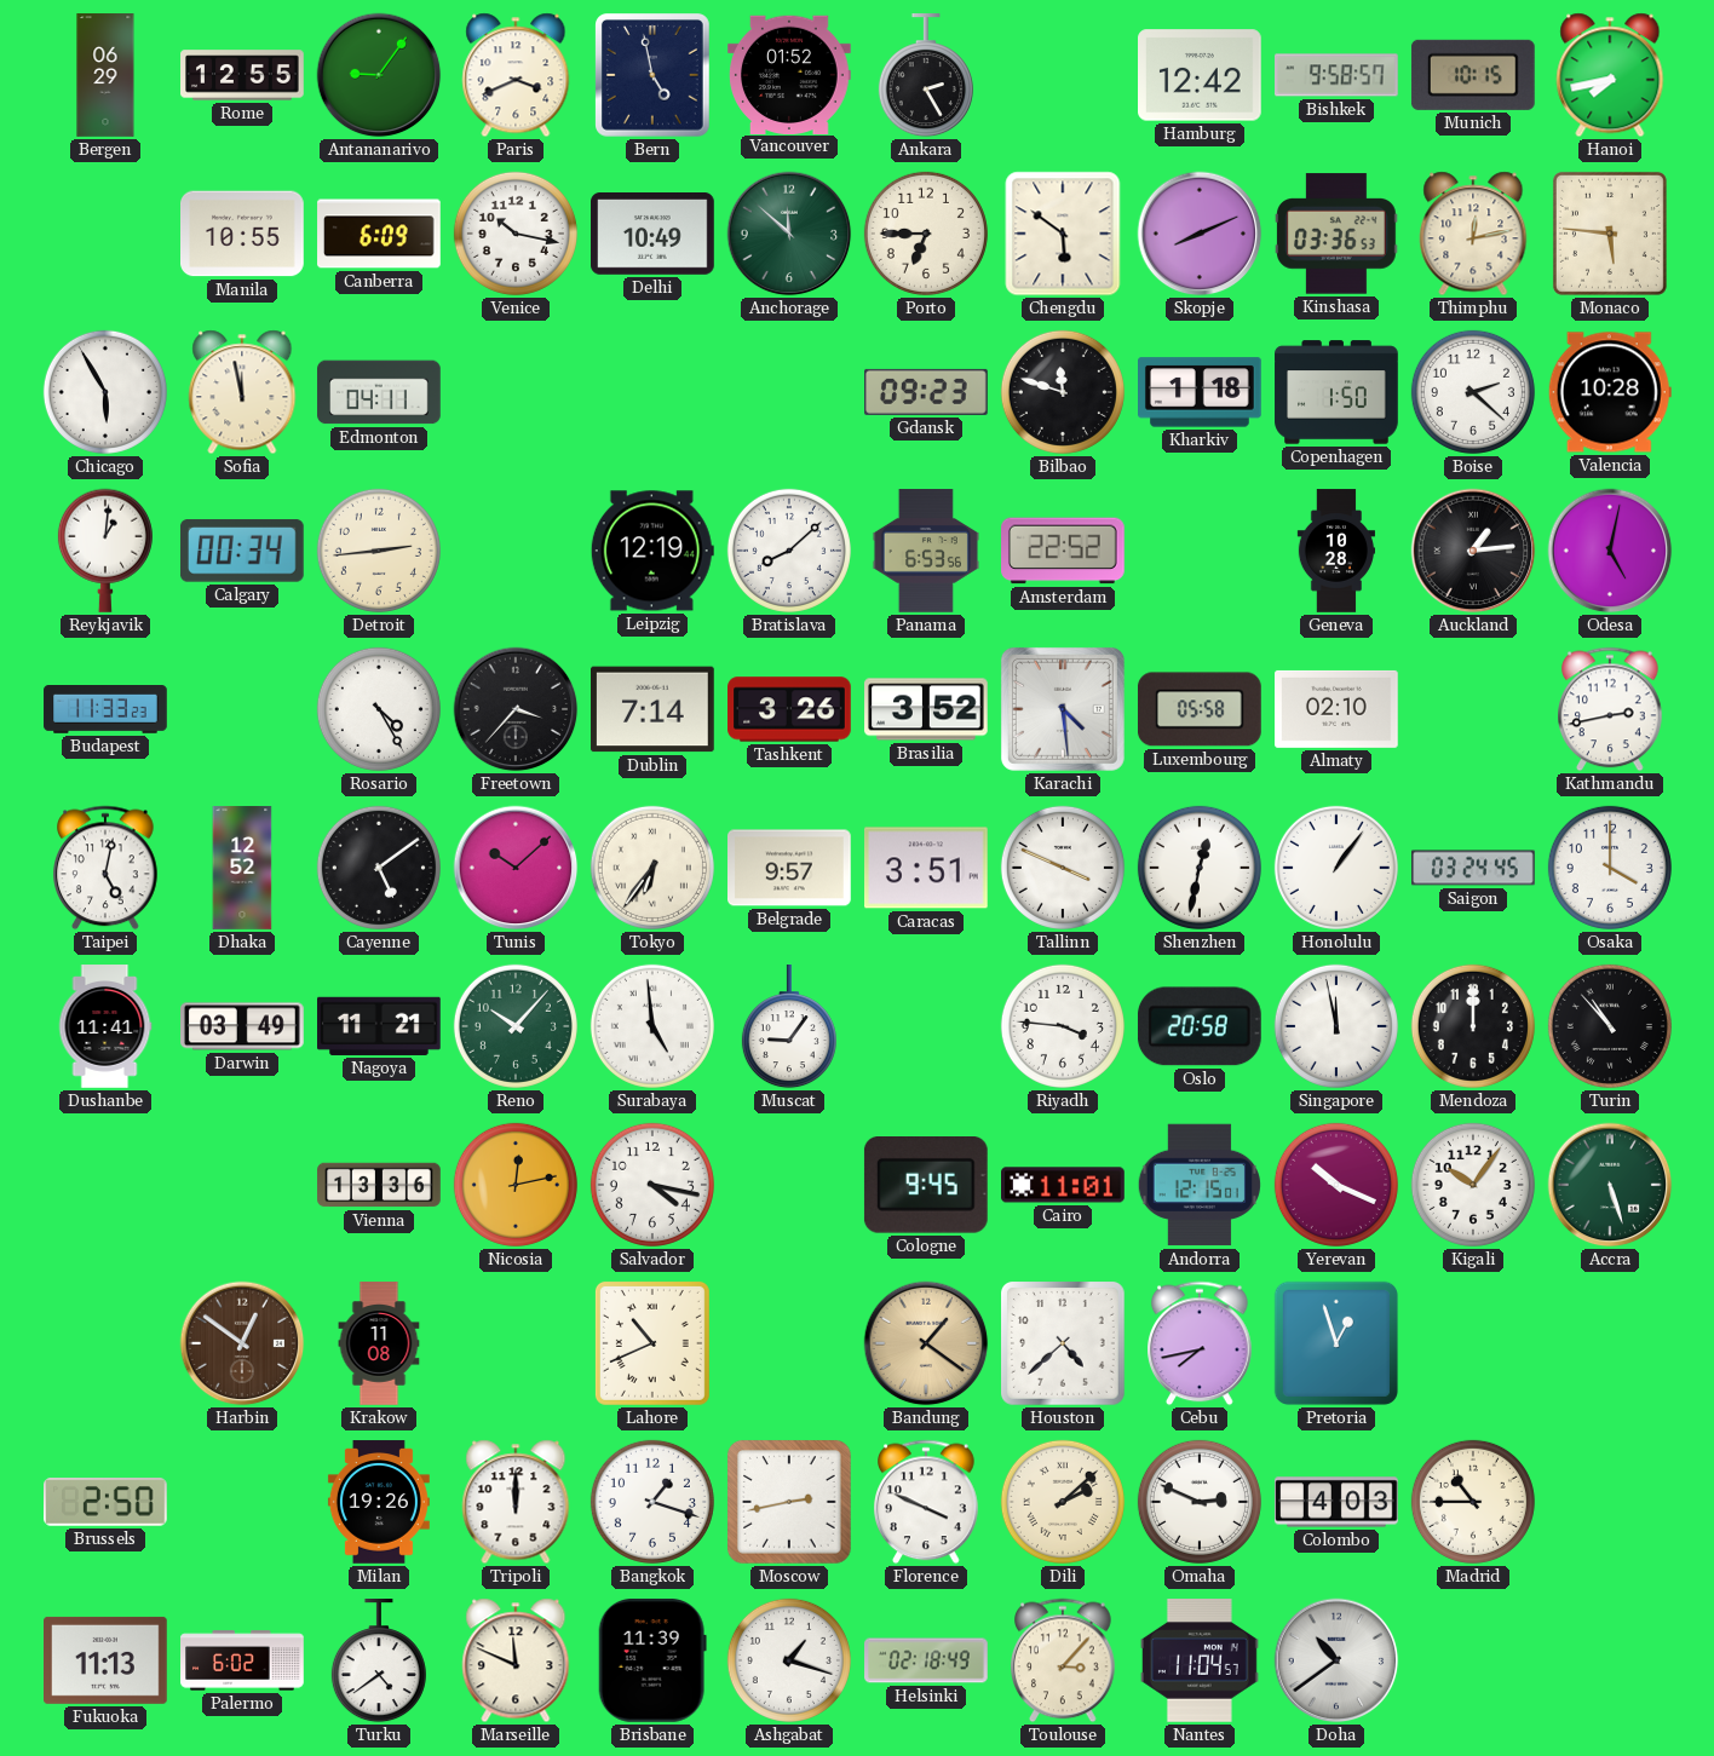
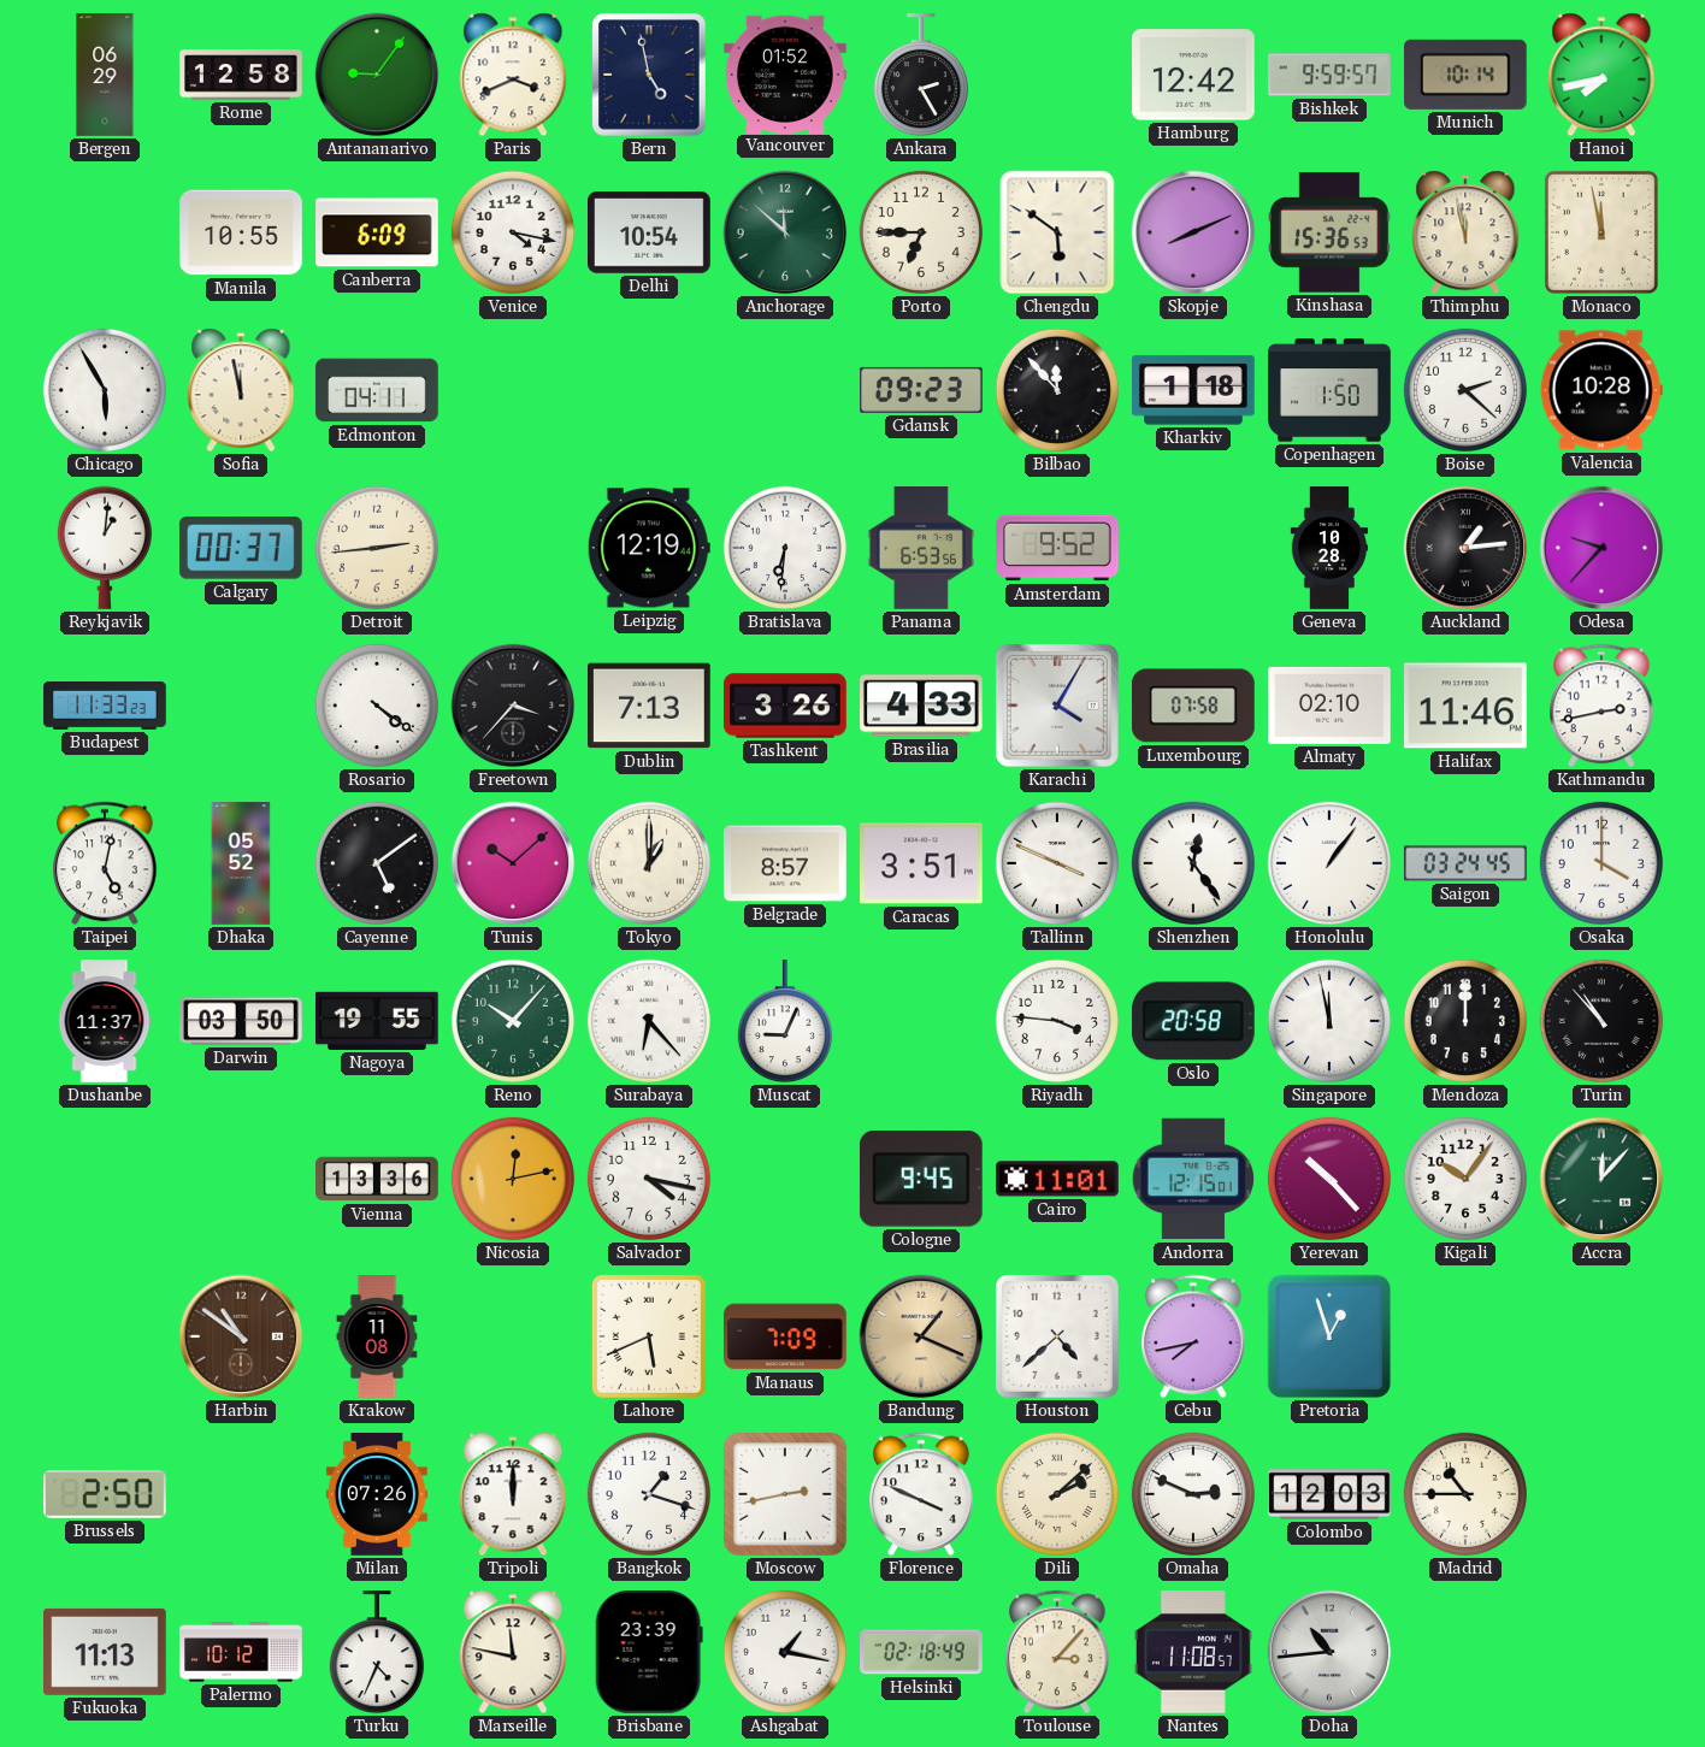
Rome: 12:55 -> 12:58
Bishkek: 9:58 -> 9:59
Munich: 10:15 -> 10:14
Venice: 10:17 -> 4:17
Delhi: 10:49 -> 10:54
Kinshasa: 03:36 -> 15:36
Thimphu: 12:13 -> 11:58
Monaco: 5:46 -> 11:58
Bilbao: 11:48 -> 11:53
Calgary: 00:34 -> 00:37
Bratislava: 8:08 -> 6:31
Amsterdam: 22:52 -> 9:52
Odesa: 5:02 -> 9:37
Rosario: 4:25 -> 4:21
Dublin: 7:14 -> 7:13
Brasilia: 3:52 -> 4:33
Karachi: 4:29 -> 4:05
Luxembourg: 05:58 -> 07:58
Halifax: none -> 11:46
Dhaka: 12:52 -> 05:52
Tokyo: 6:36 -> 1:00
Belgrade: 9:57 -> 8:57
Shenzhen: 12:32 -> 12:24
Dushanbe: 11:41 -> 11:37
Darwin: 03:49 -> 03:50
Nagoya: 11:21 -> 19:55
Surabaya: 4:59 -> 6:23
Muscat: 9:06 -> 9:04
Yerevan: 10:19 -> 10:23
Accra: 5:27 -> 12:07
Harbin: 12:51 -> 10:51
Lahore: 10:41 -> 5:41
Manaus: none -> 7:09
Bandung: 1:21 -> 1:19
Milan: 19:26 -> 07:26
Colombo: 4:03 -> 12:03
Palermo: 6:02 -> 10:12
Turku: 4:39 -> 4:34
Marseille: 11:49 -> 11:47
Brisbane: 11:39 -> 23:39
Ashgabat: 1:18 -> 1:17
Nantes: 11:04 -> 11:08
Doha: 10:39 -> 10:44
